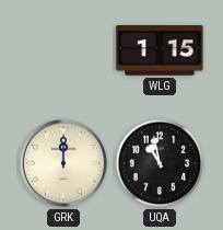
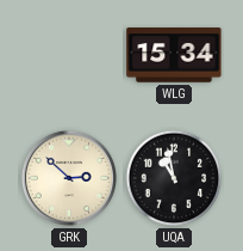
WLG: 1:15 -> 15:34
GRK: 12:00 -> 2:52
